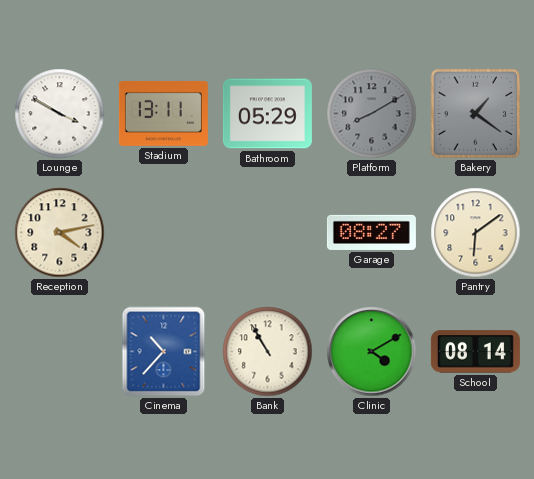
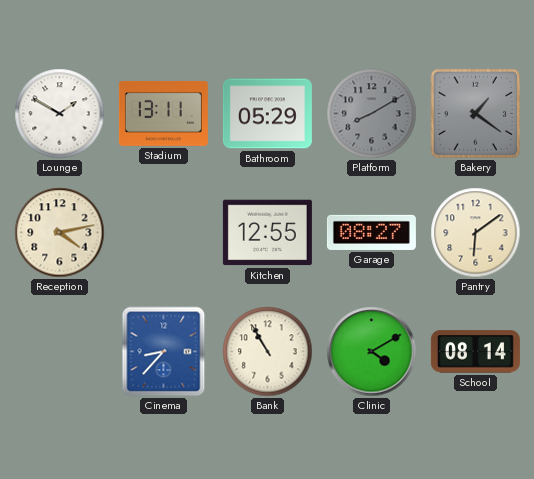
Lounge: 3:50 -> 1:50
Kitchen: none -> 12:55
Cinema: 10:37 -> 8:37
